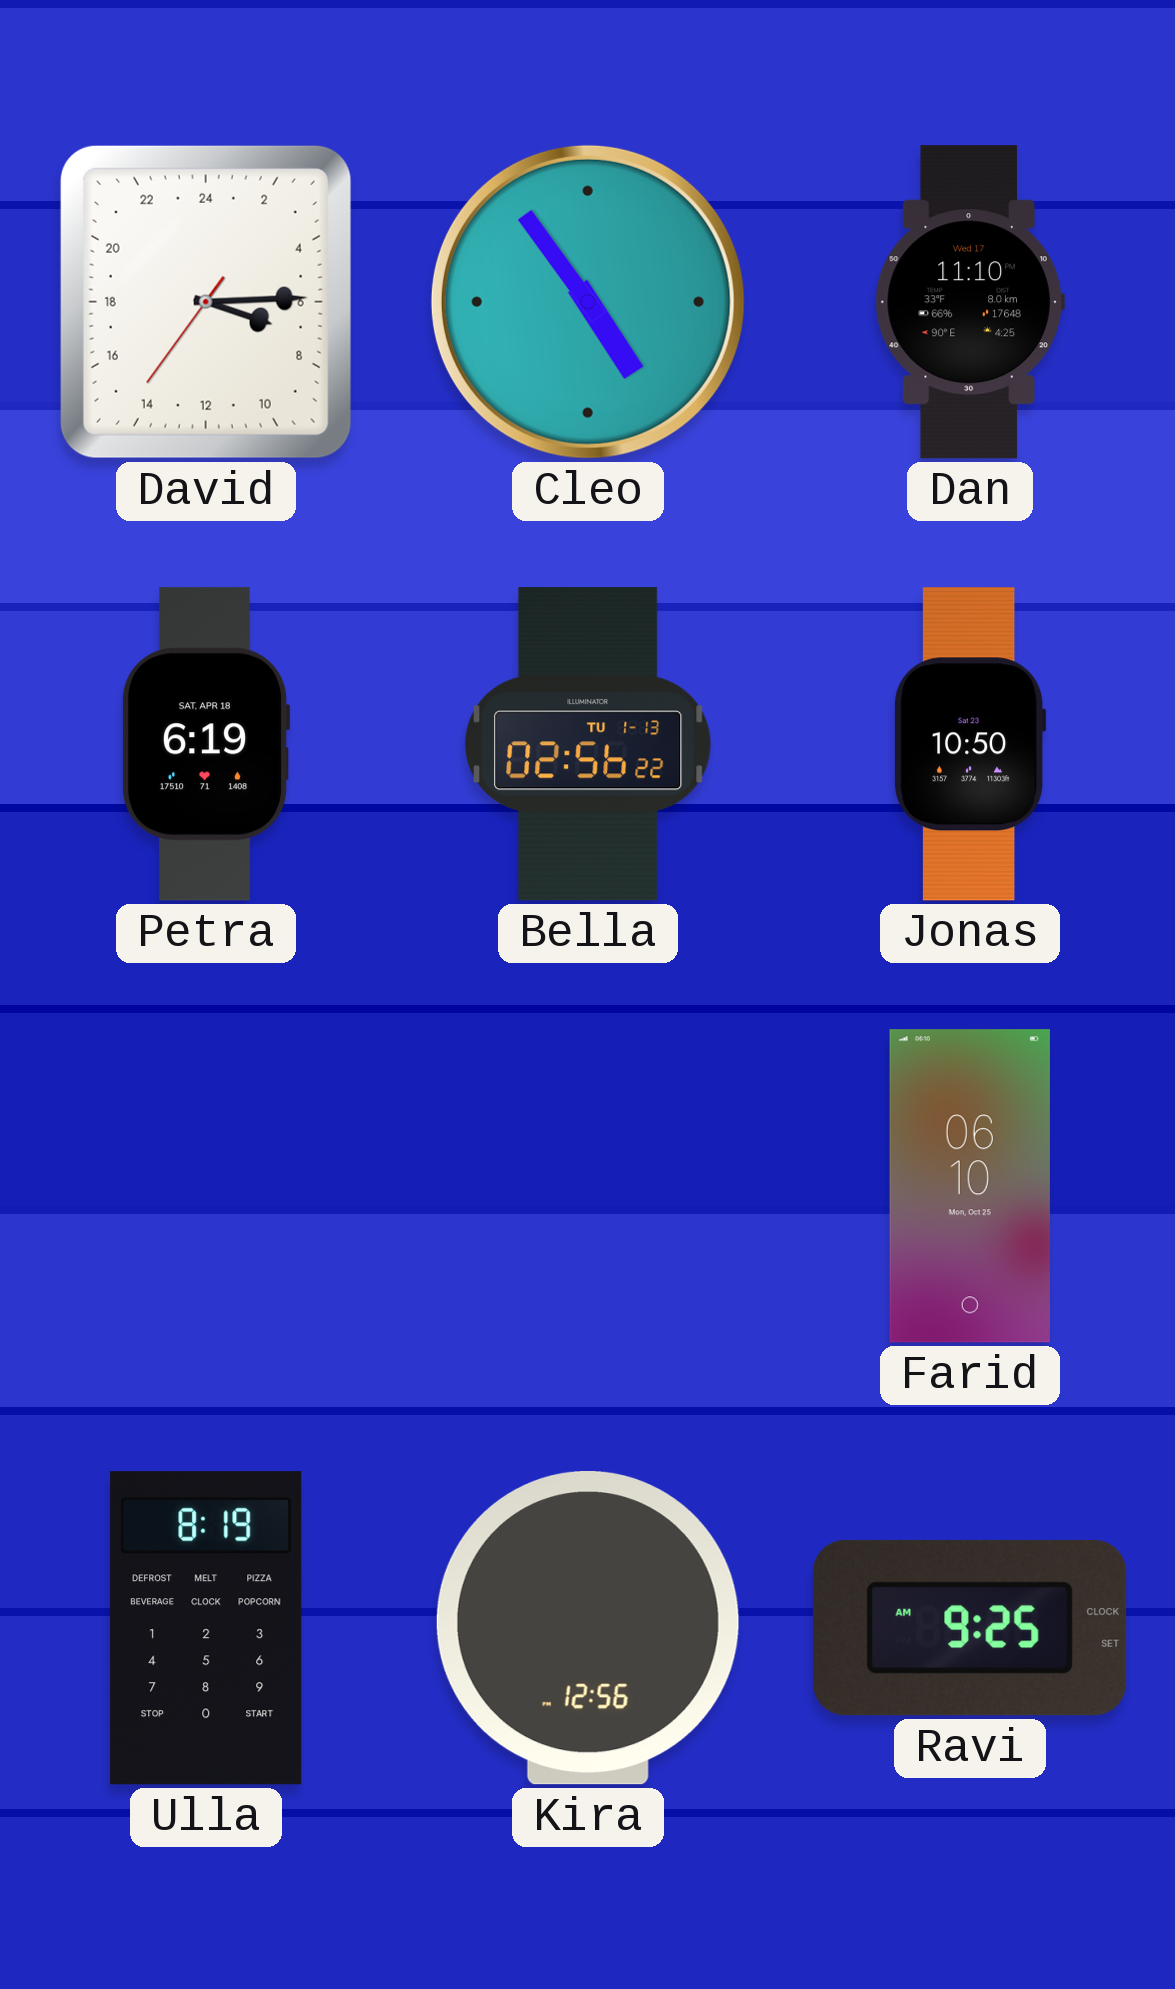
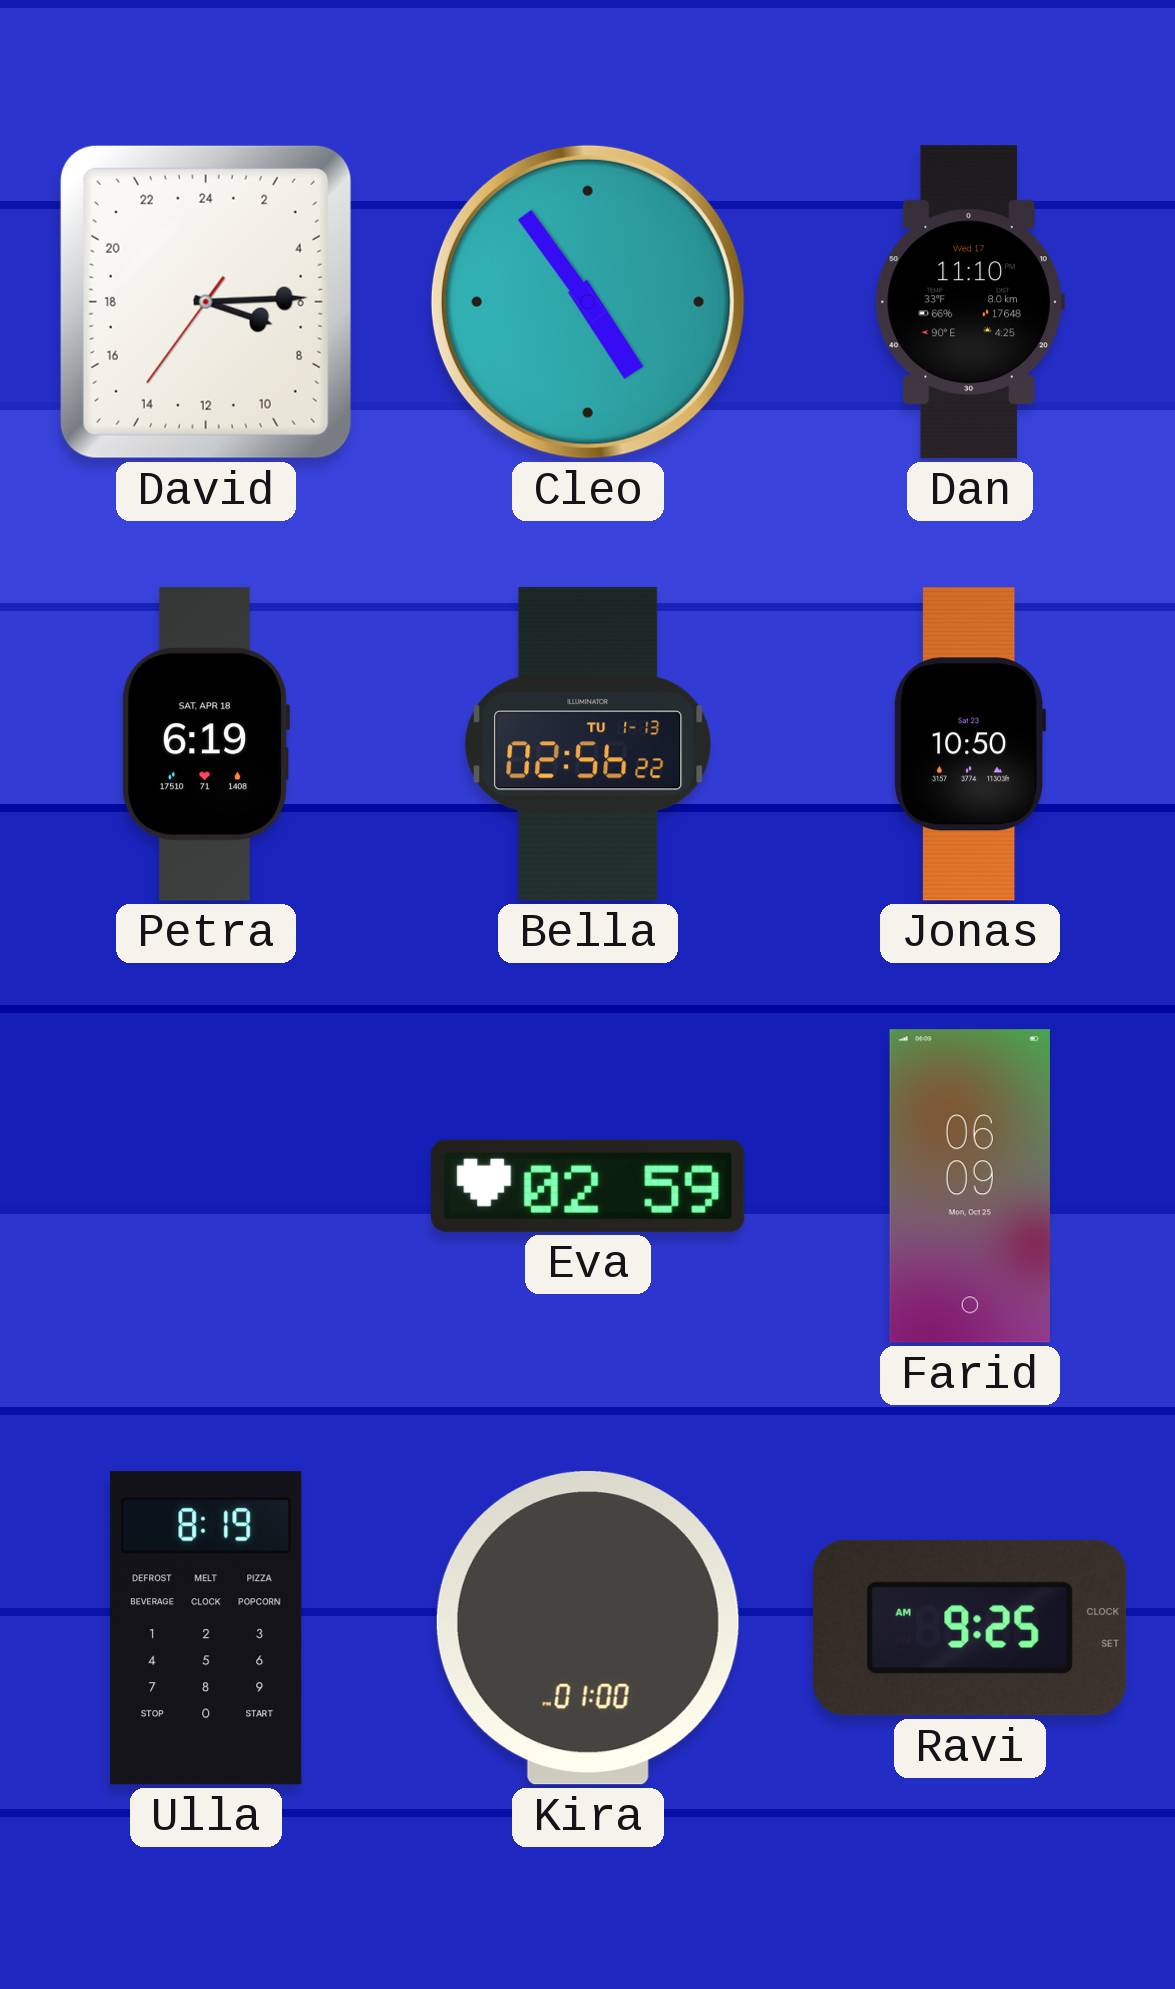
Eva: none -> 02:59
Farid: 06:10 -> 06:09
Kira: 12:56 -> 01:00
